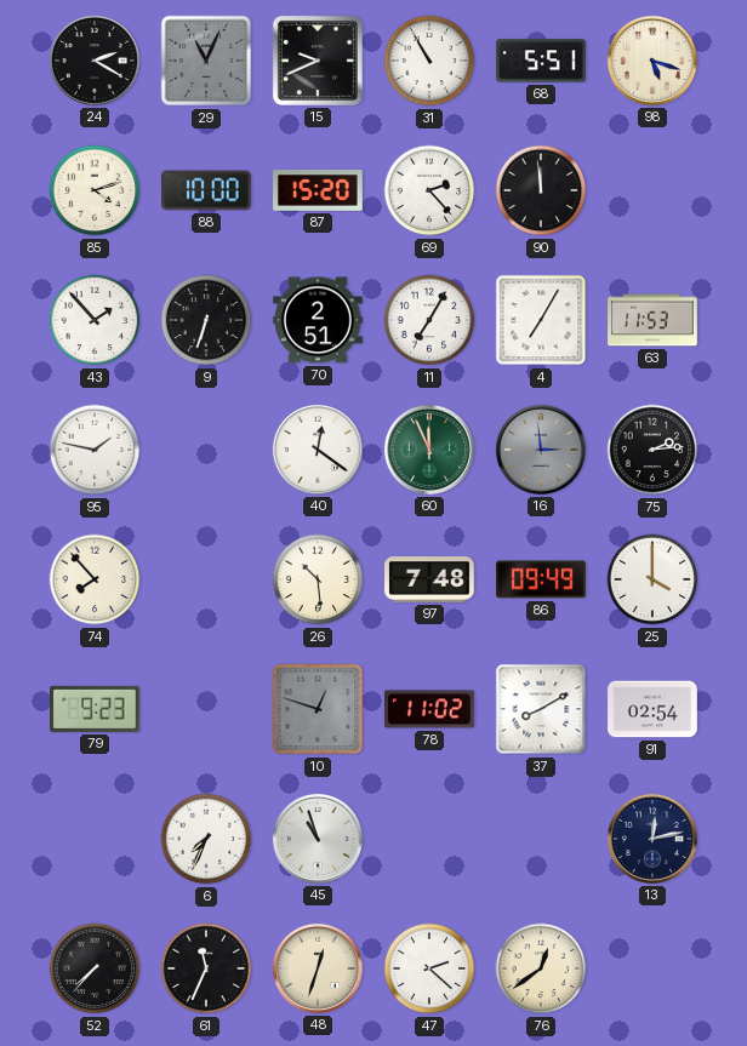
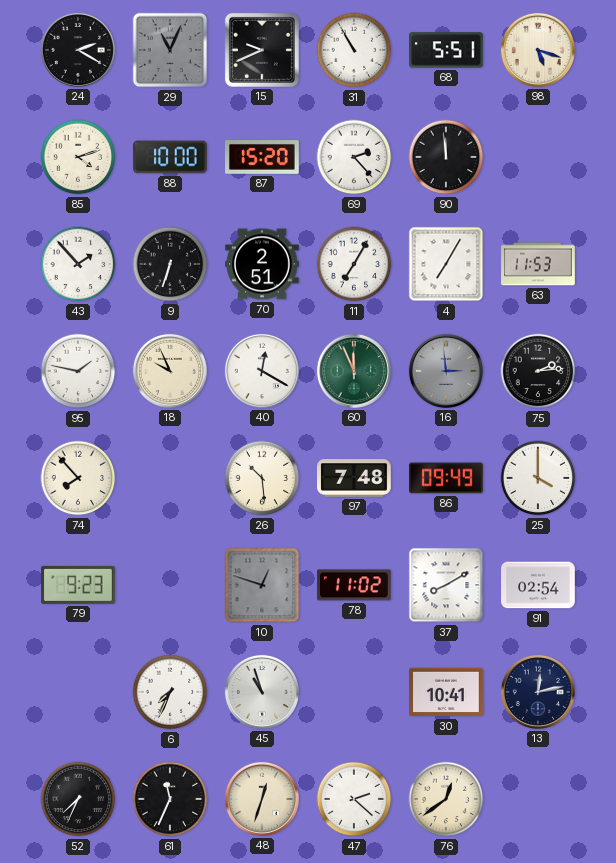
18: none -> 9:56
40: 12:21 -> 12:20
30: none -> 10:41
52: 7:37 -> 7:34
